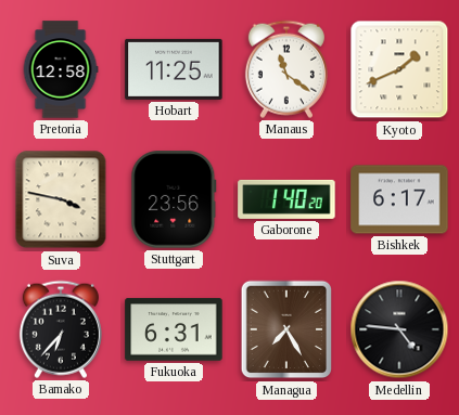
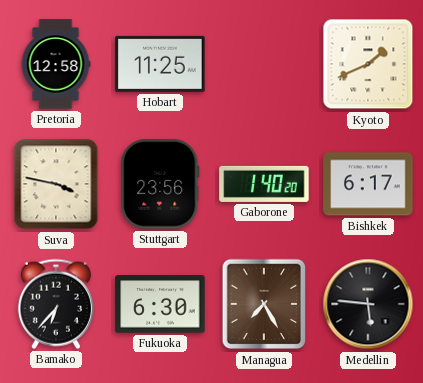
Manaus: 11:21 -> none
Fukuoka: 6:31 -> 6:30
Medellin: 4:46 -> 5:46
